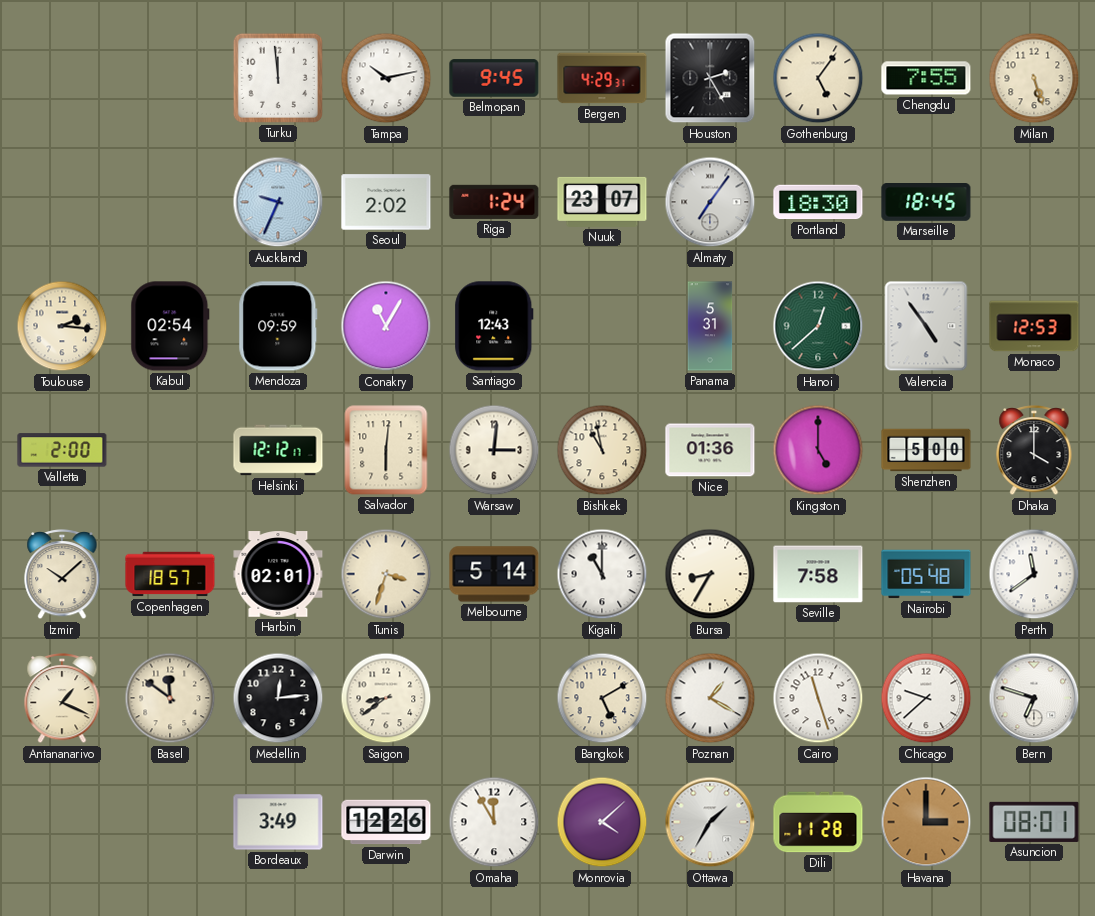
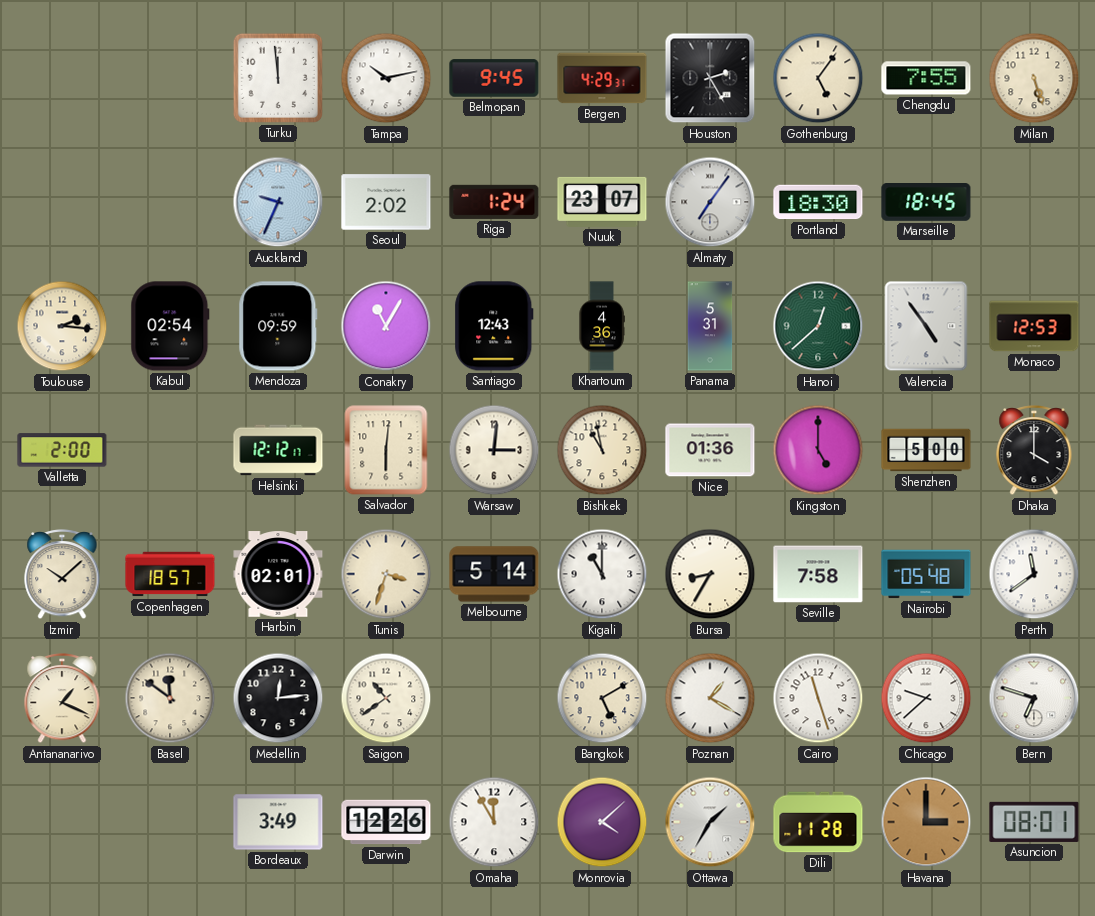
Khartoum: none -> 4:36
Saigon: 8:39 -> 10:39
